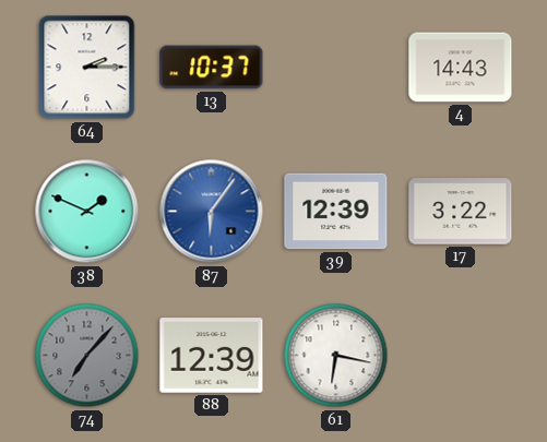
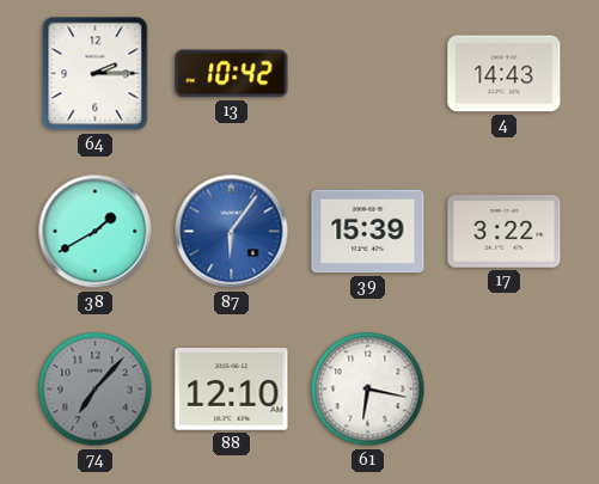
13: 10:37 -> 10:42
38: 1:49 -> 1:40
39: 12:39 -> 15:39
88: 12:39 -> 12:10
